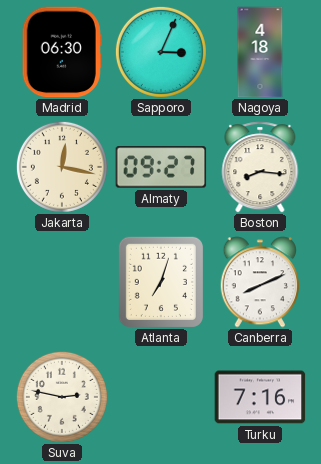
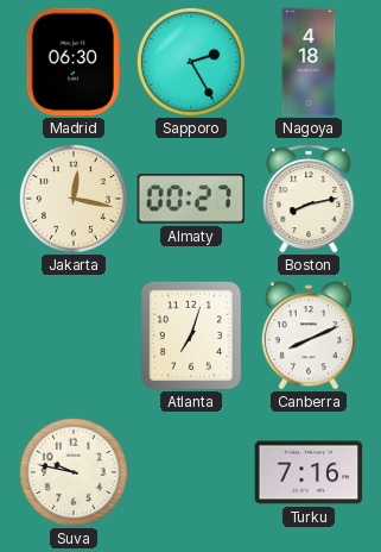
Sapporo: 3:04 -> 2:25
Almaty: 09:27 -> 00:27
Boston: 8:16 -> 8:13
Suva: 2:47 -> 9:47
